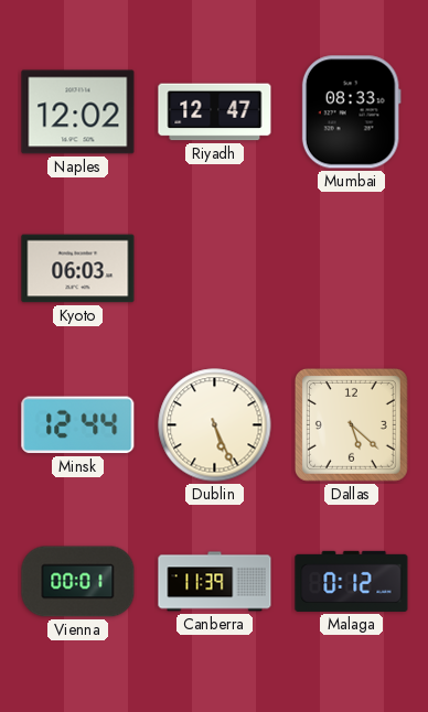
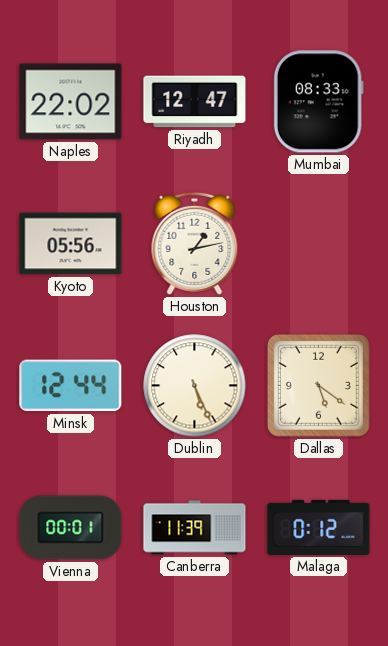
Naples: 12:02 -> 22:02
Kyoto: 06:03 -> 05:56
Houston: none -> 1:13
Dallas: 5:22 -> 5:21
